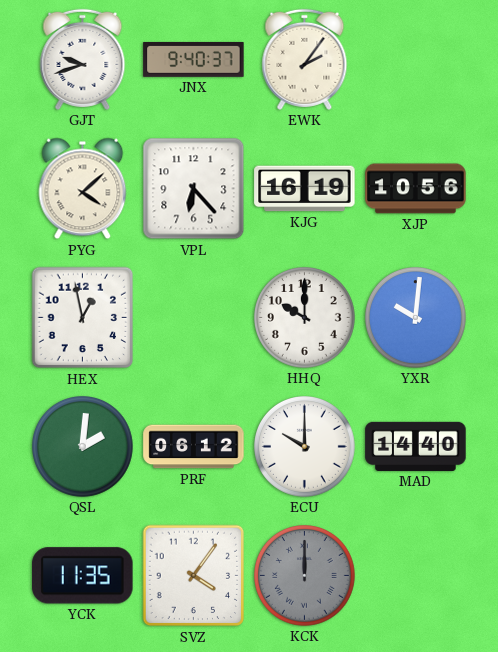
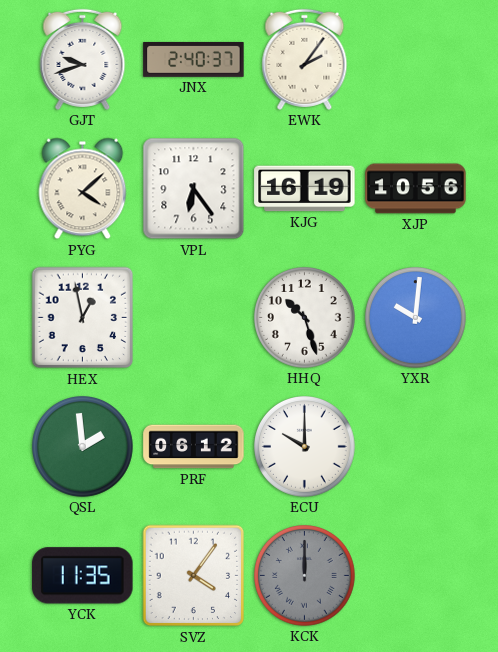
JNX: 9:40 -> 2:40
VPL: 6:23 -> 6:24
HHQ: 10:00 -> 10:27
QSL: 2:01 -> 1:59
MAD: 14:40 -> none
